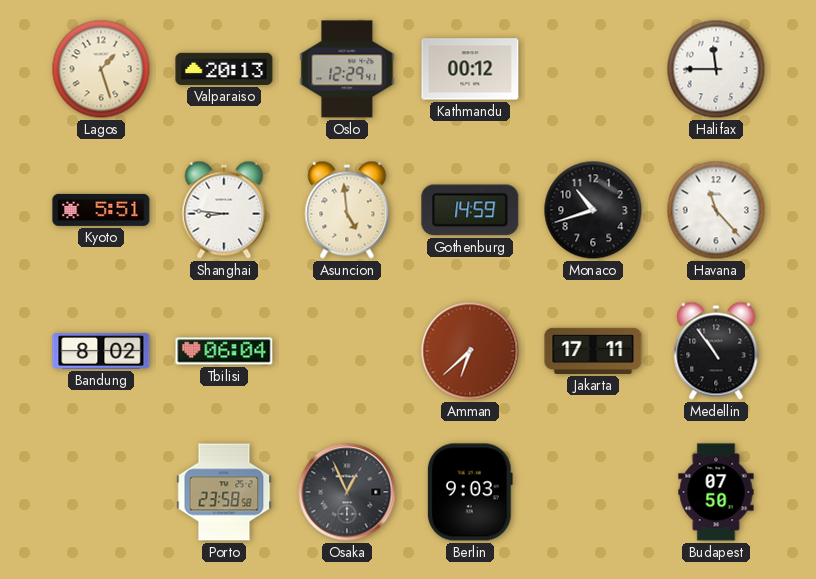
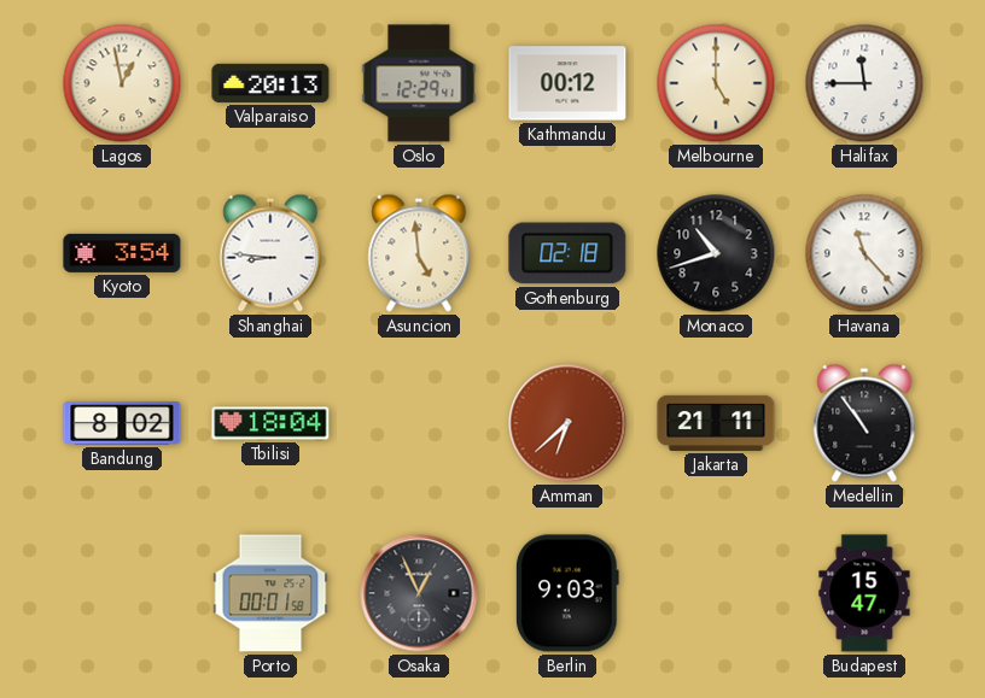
Lagos: 1:27 -> 12:58
Melbourne: none -> 5:00
Kyoto: 5:51 -> 3:54
Gothenburg: 14:59 -> 02:18
Tbilisi: 06:04 -> 18:04
Jakarta: 17:11 -> 21:11
Porto: 23:58 -> 00:01
Budapest: 07:50 -> 15:47
